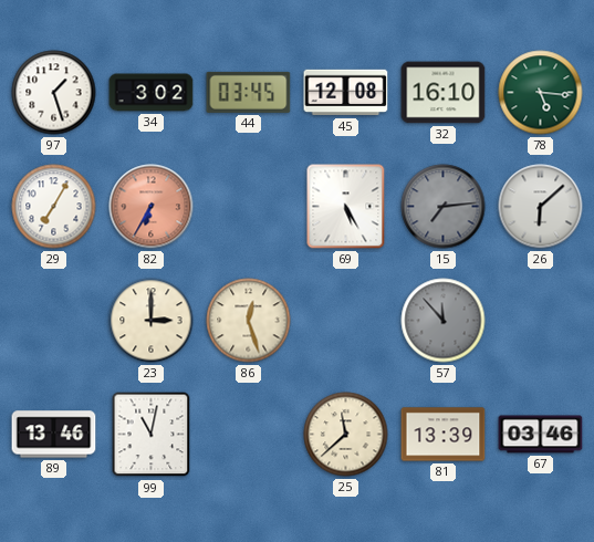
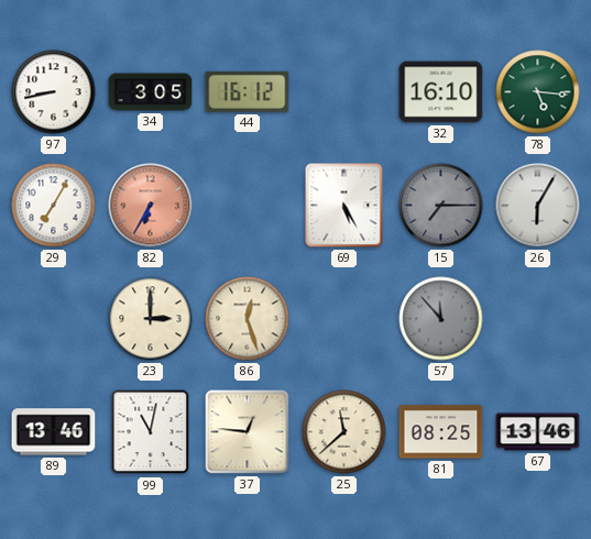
97: 1:27 -> 8:43
34: 3:02 -> 3:05
44: 03:45 -> 16:12
45: 12:08 -> none
15: 7:14 -> 7:15
26: 6:08 -> 6:05
37: none -> 12:46
81: 13:39 -> 08:25
67: 03:46 -> 13:46
